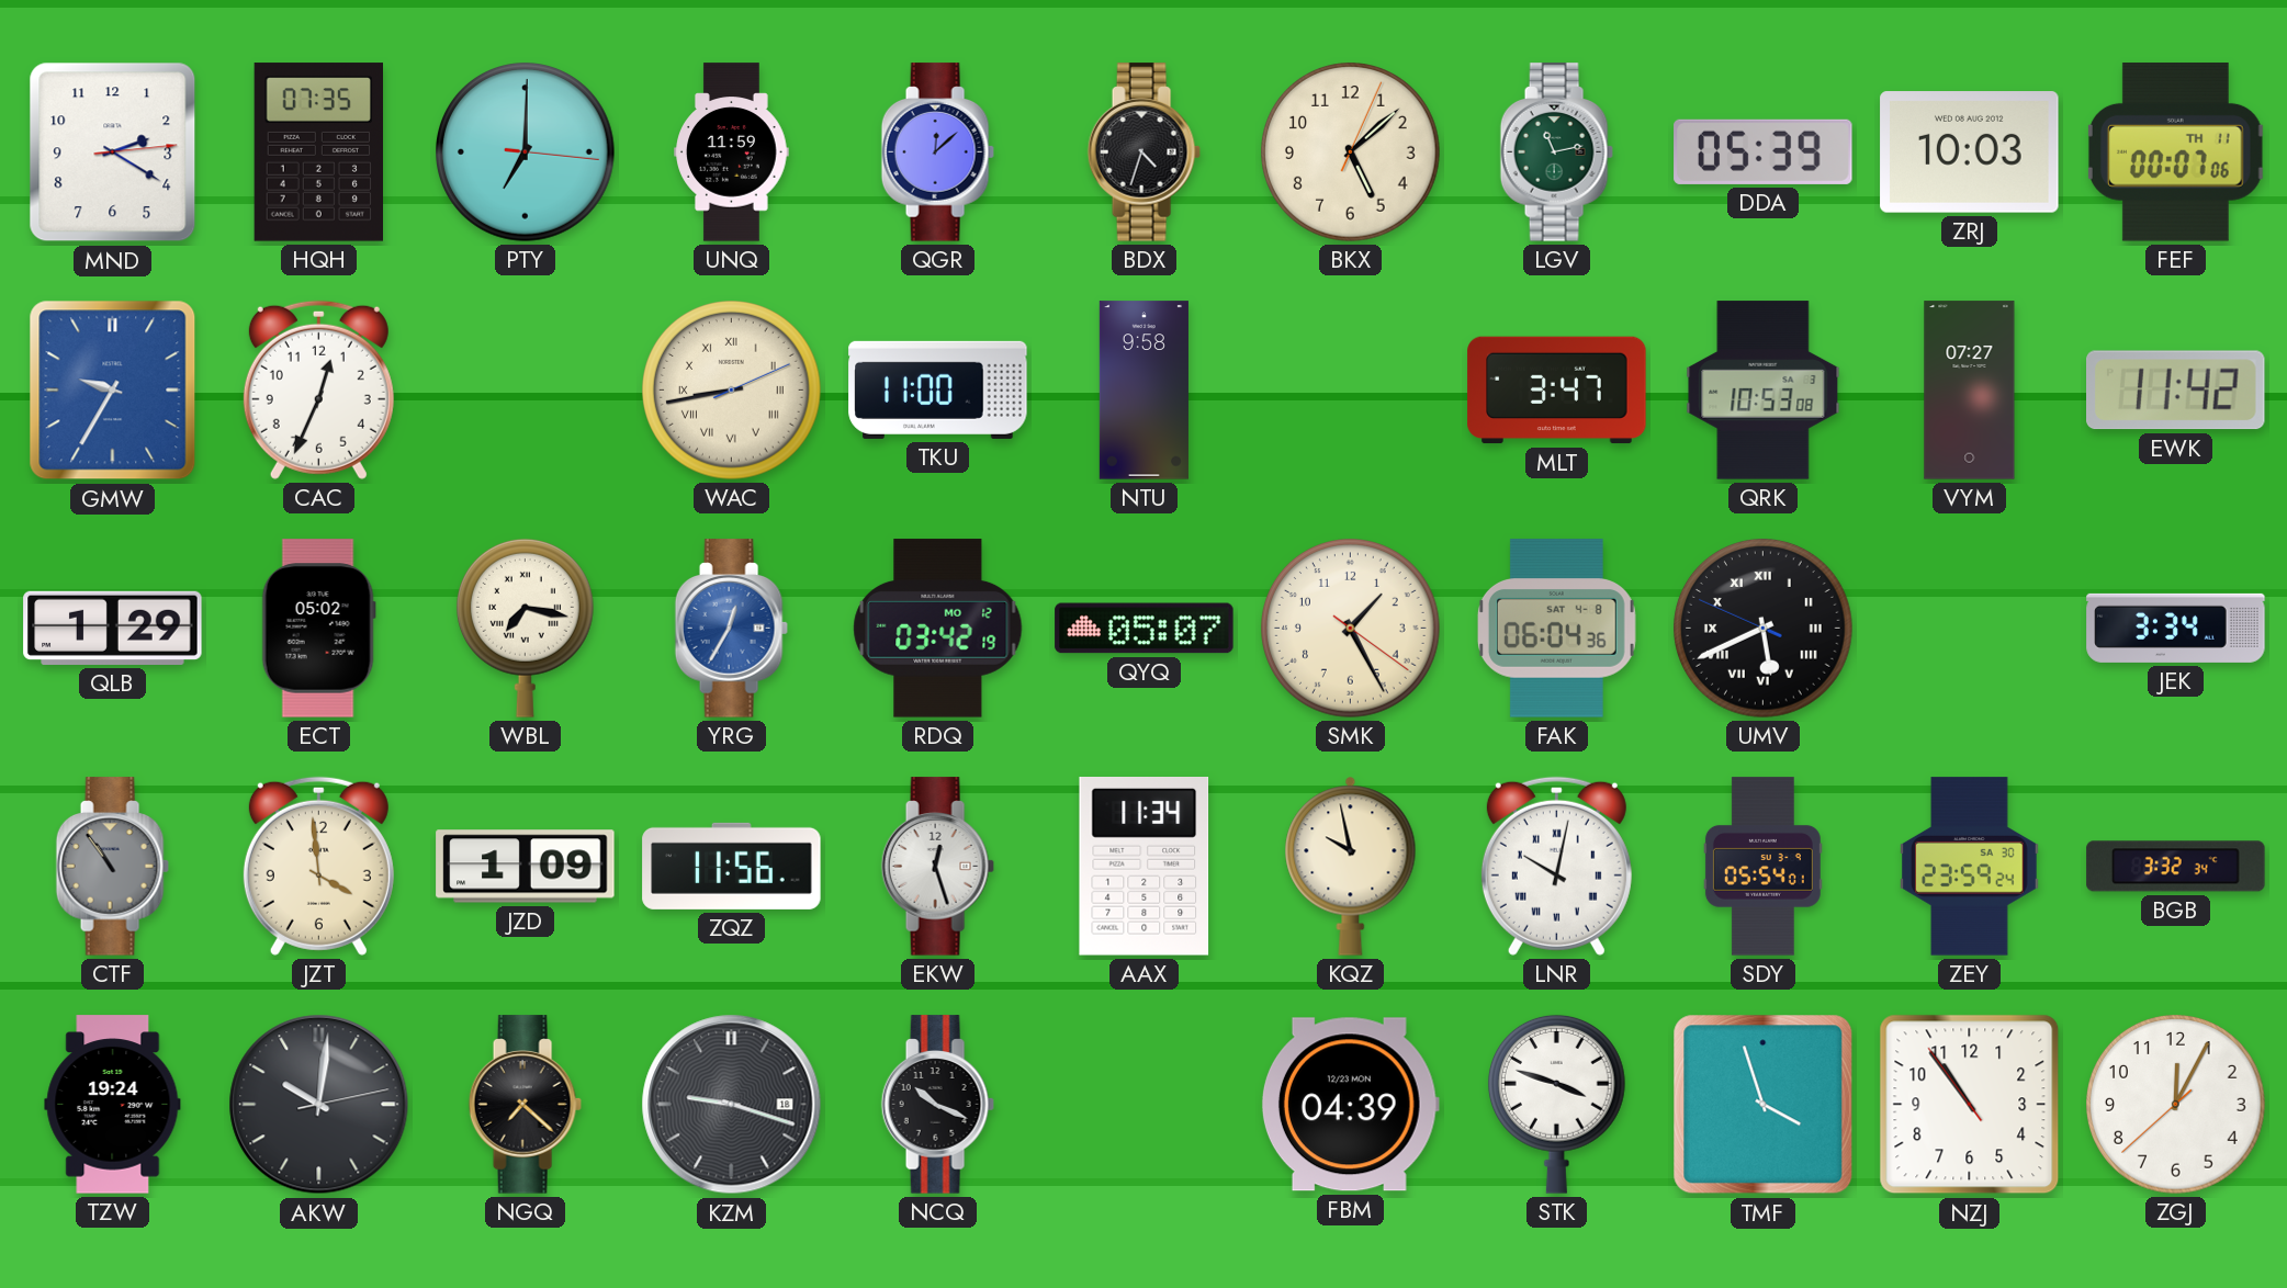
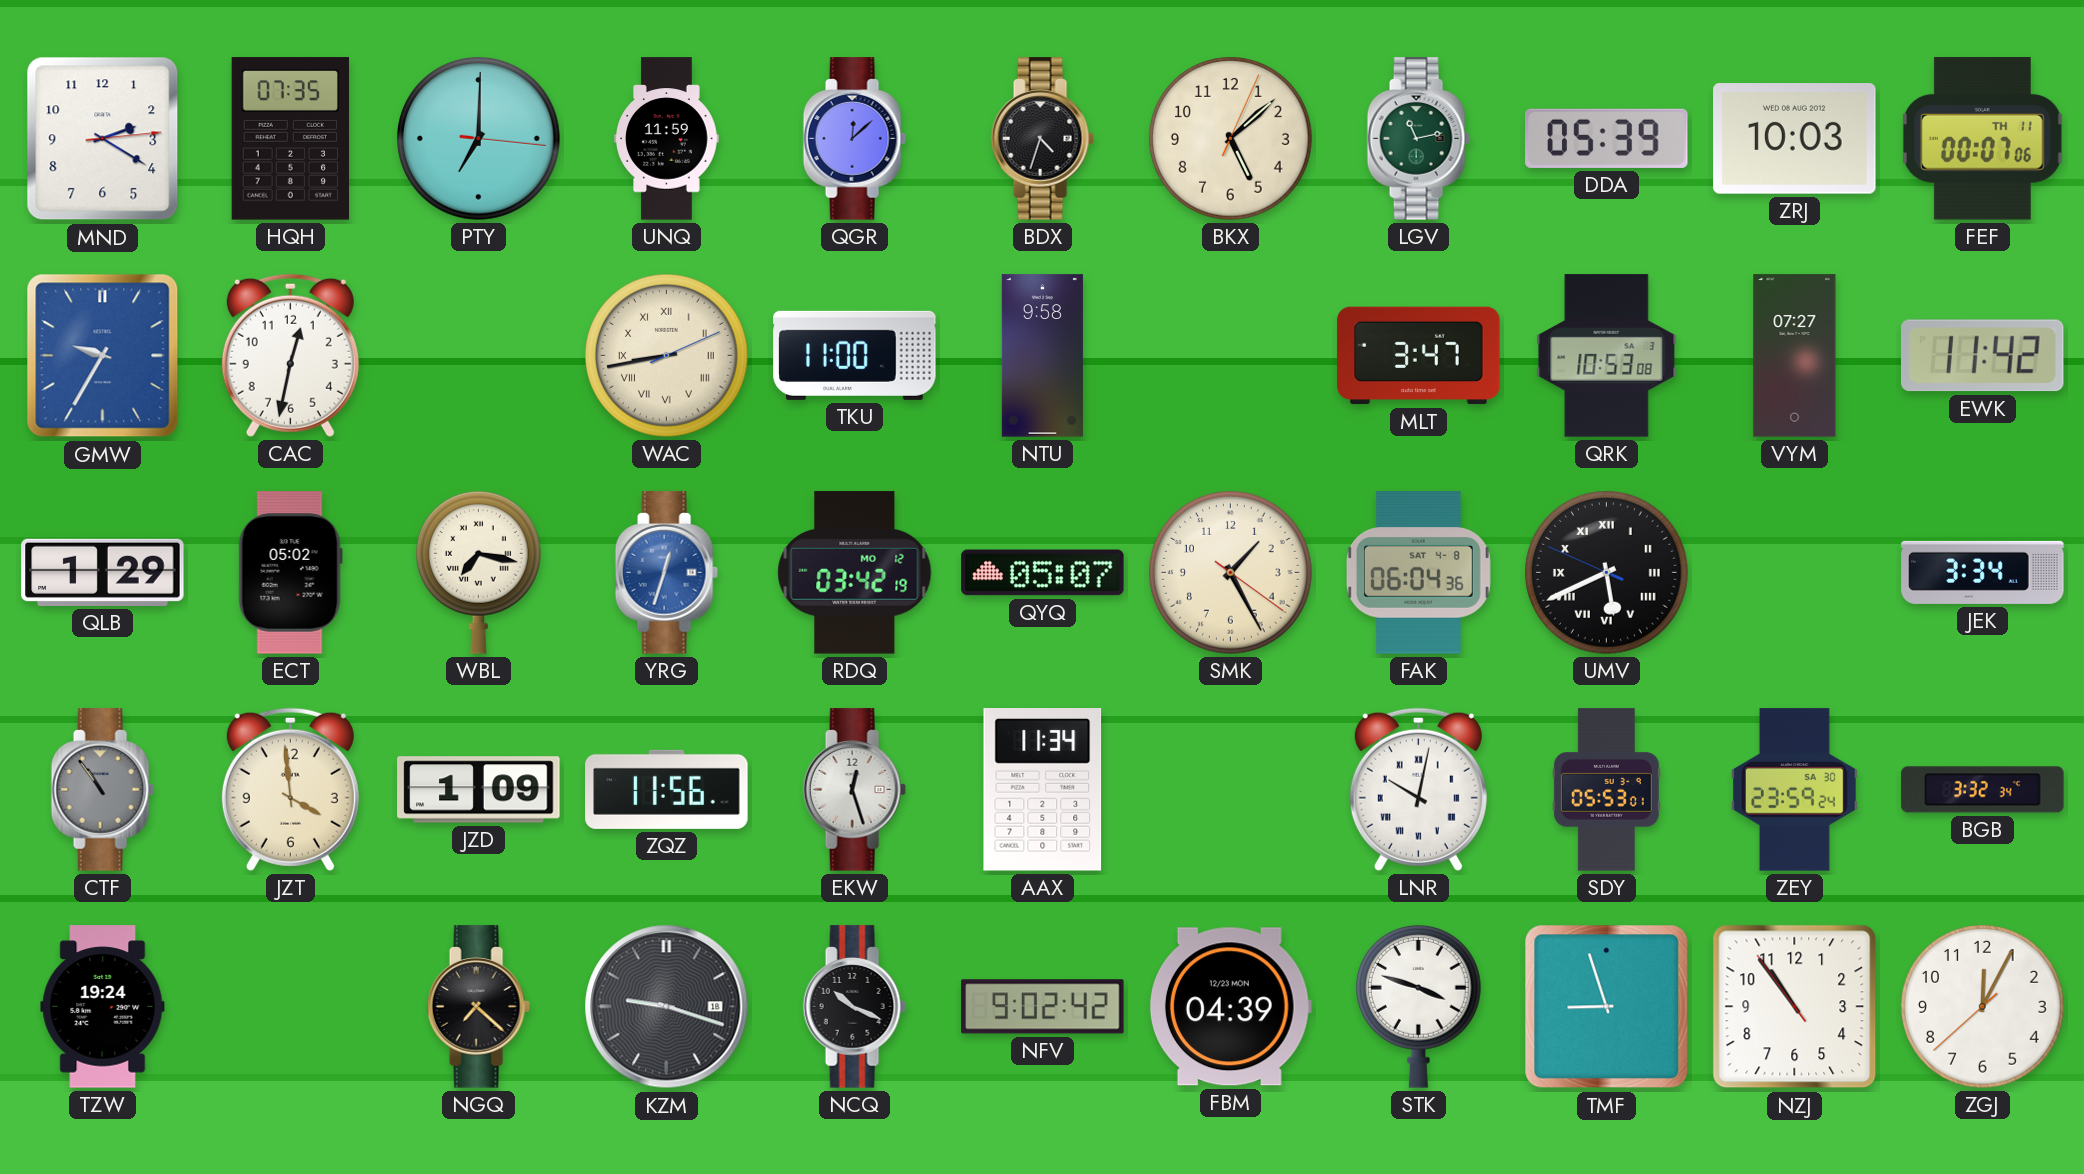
CAC: 12:34 -> 12:32
YRG: 12:35 -> 12:33
KQZ: 9:58 -> none
SDY: 05:54 -> 05:53
AKW: 10:01 -> none
NFV: none -> 9:02
TMF: 3:57 -> 8:57
